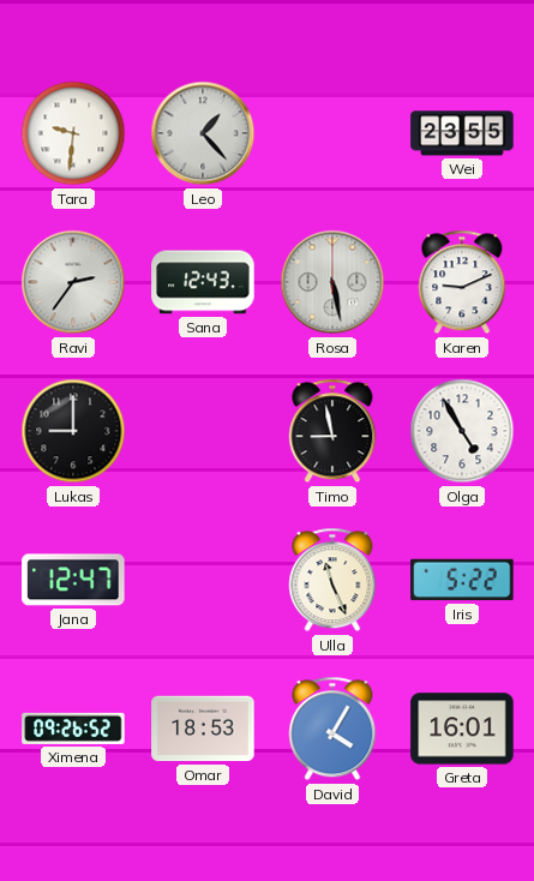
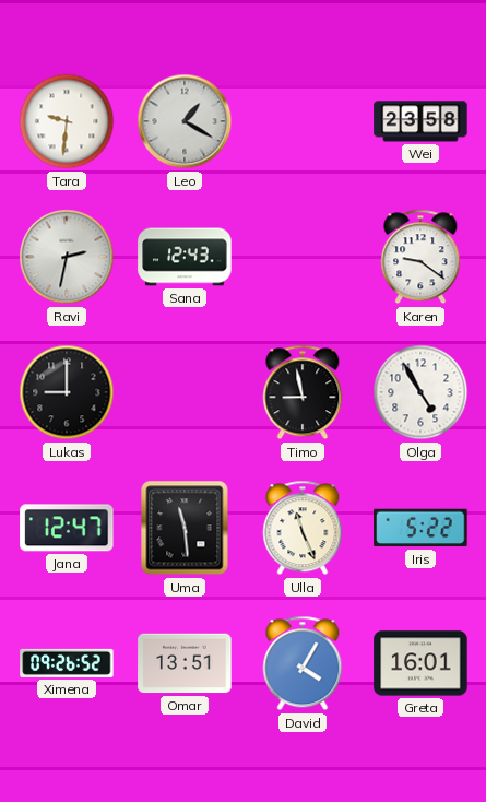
Leo: 1:23 -> 1:20
Wei: 23:55 -> 23:58
Ravi: 2:36 -> 2:32
Rosa: 5:28 -> none
Karen: 9:11 -> 9:21
Uma: none -> 11:29
Omar: 18:53 -> 13:51
